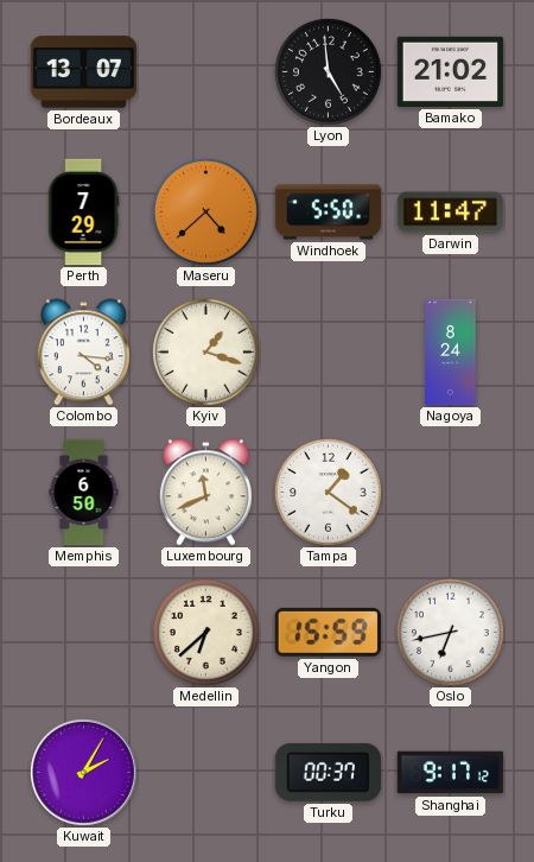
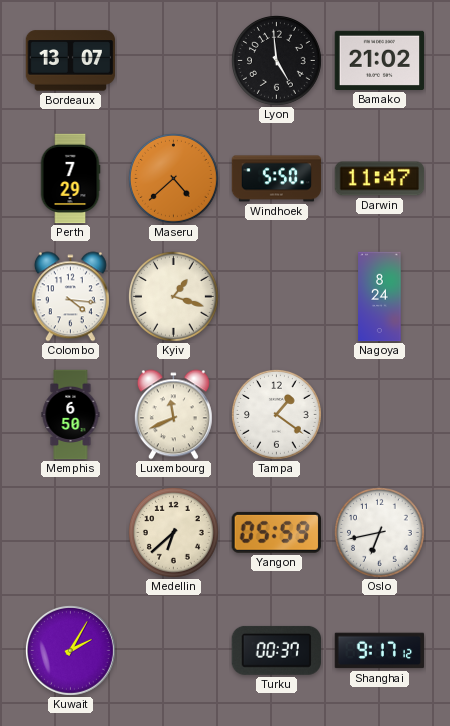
Yangon: 15:59 -> 05:59
